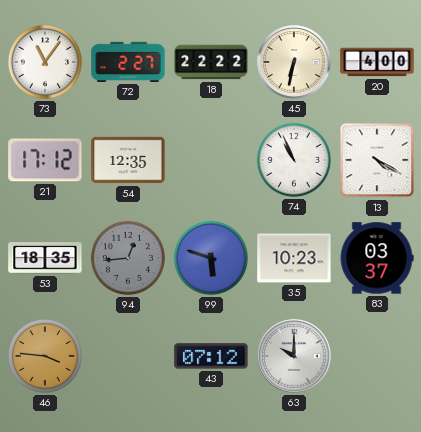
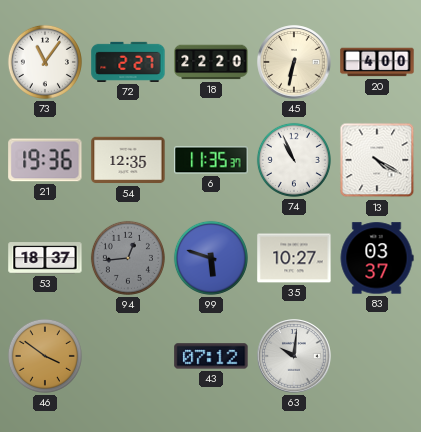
18: 22:22 -> 22:20
21: 17:12 -> 19:36
6: none -> 11:35
53: 18:35 -> 18:37
35: 10:23 -> 10:27
46: 3:46 -> 3:51
63: 10:00 -> 10:01
